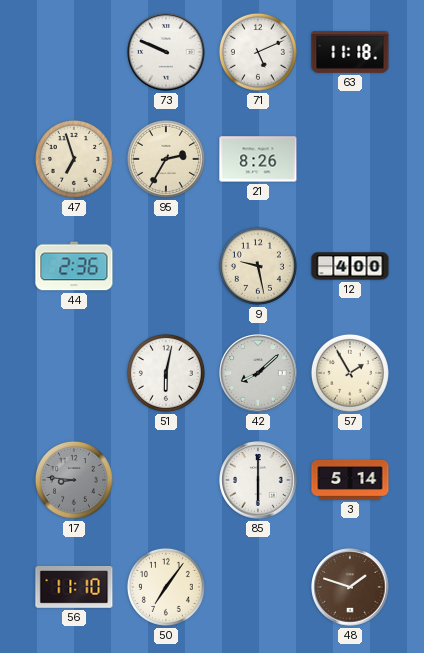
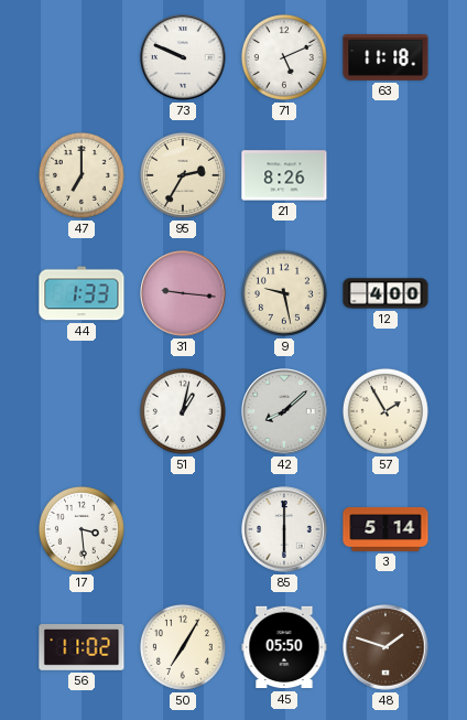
47: 6:57 -> 7:00
44: 2:36 -> 1:33
31: none -> 9:16
51: 6:02 -> 1:02
17: 8:46 -> 3:29
17 dial: grey -> white
56: 11:10 -> 11:02
50: 7:06 -> 7:05
45: none -> 05:50
